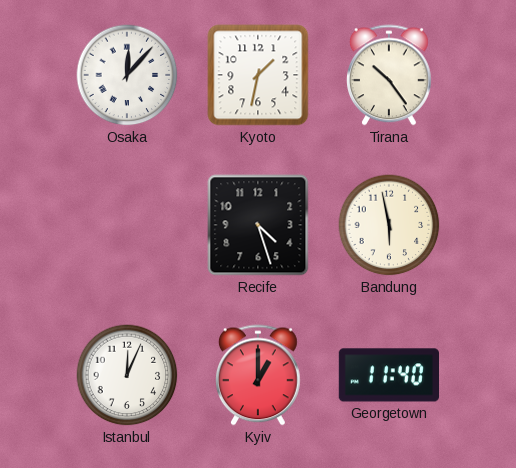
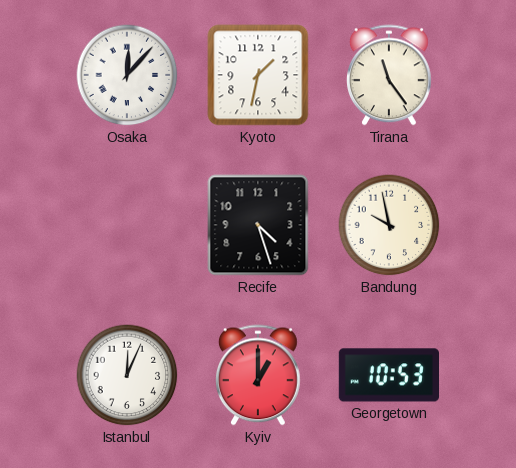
Tirana: 10:24 -> 11:24
Bandung: 5:58 -> 9:58
Georgetown: 11:40 -> 10:53
